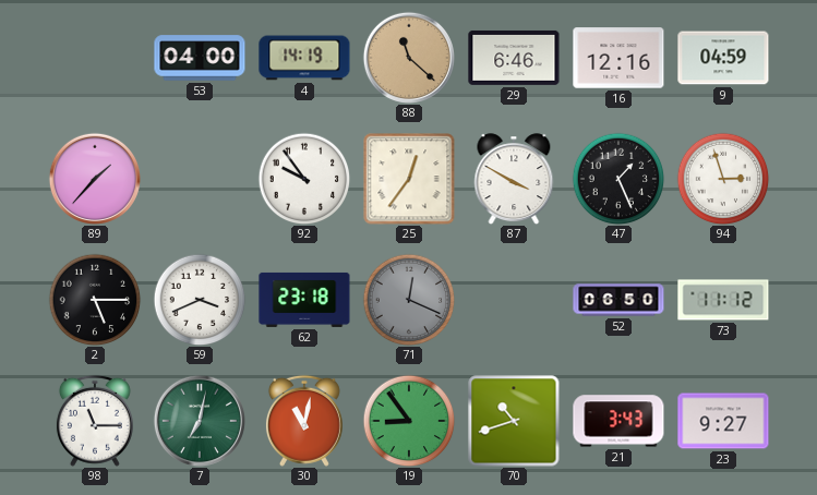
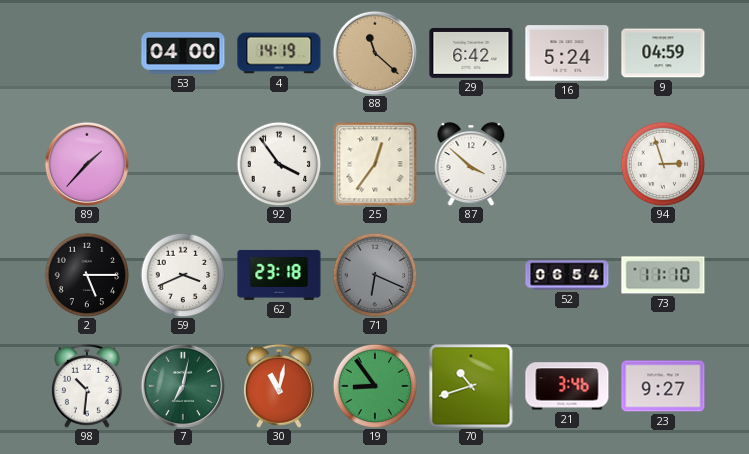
29: 6:46 -> 6:42
16: 12:16 -> 5:24
92: 9:54 -> 3:54
87: 3:50 -> 3:52
47: 1:26 -> none
71: 12:19 -> 6:19
52: 06:50 -> 06:54
73: 11:12 -> 11:10
98: 11:15 -> 10:31
21: 3:43 -> 3:46
